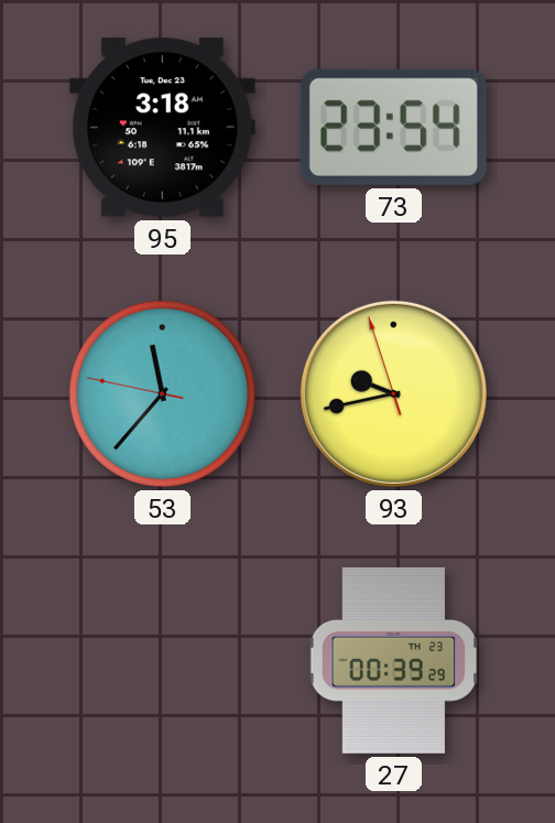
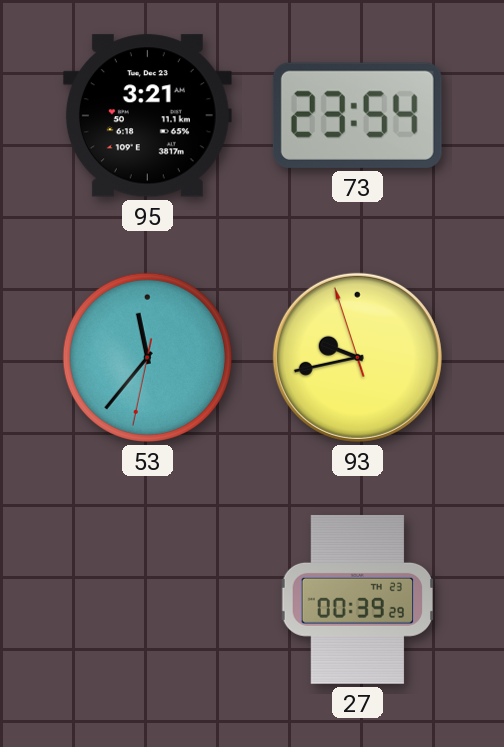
95: 3:18 -> 3:21
53: 11:36:47 -> 11:36:32
